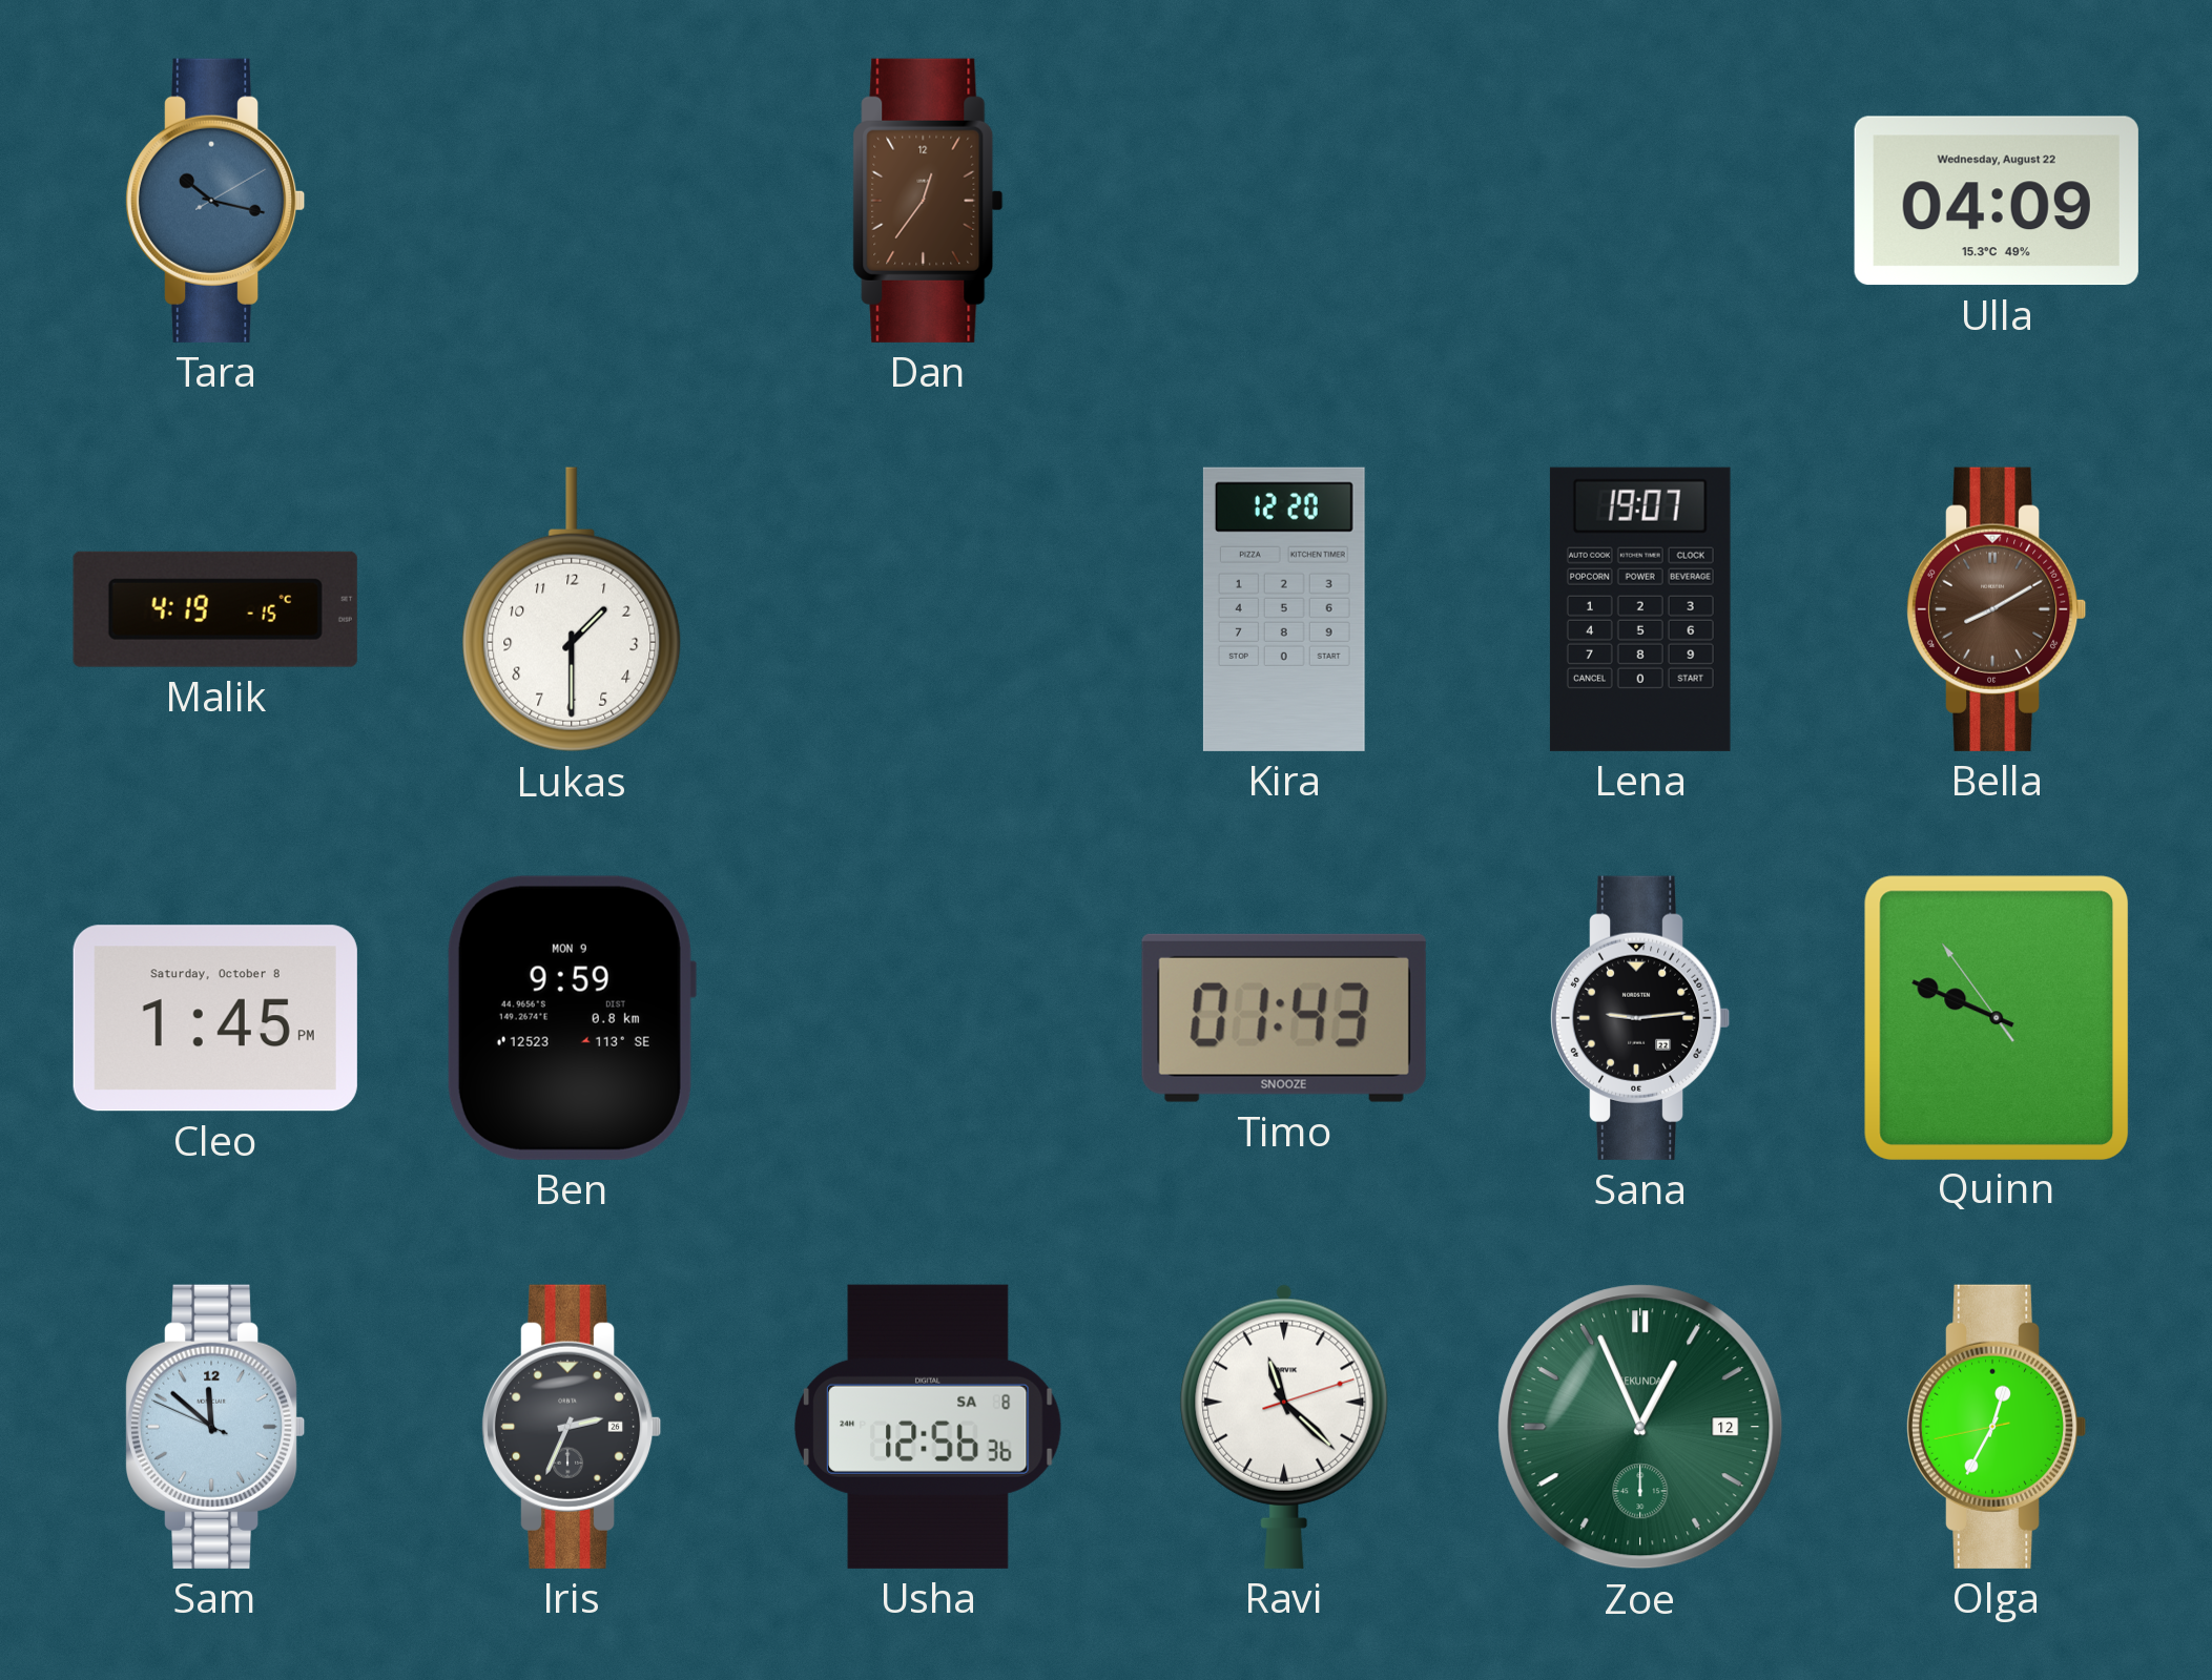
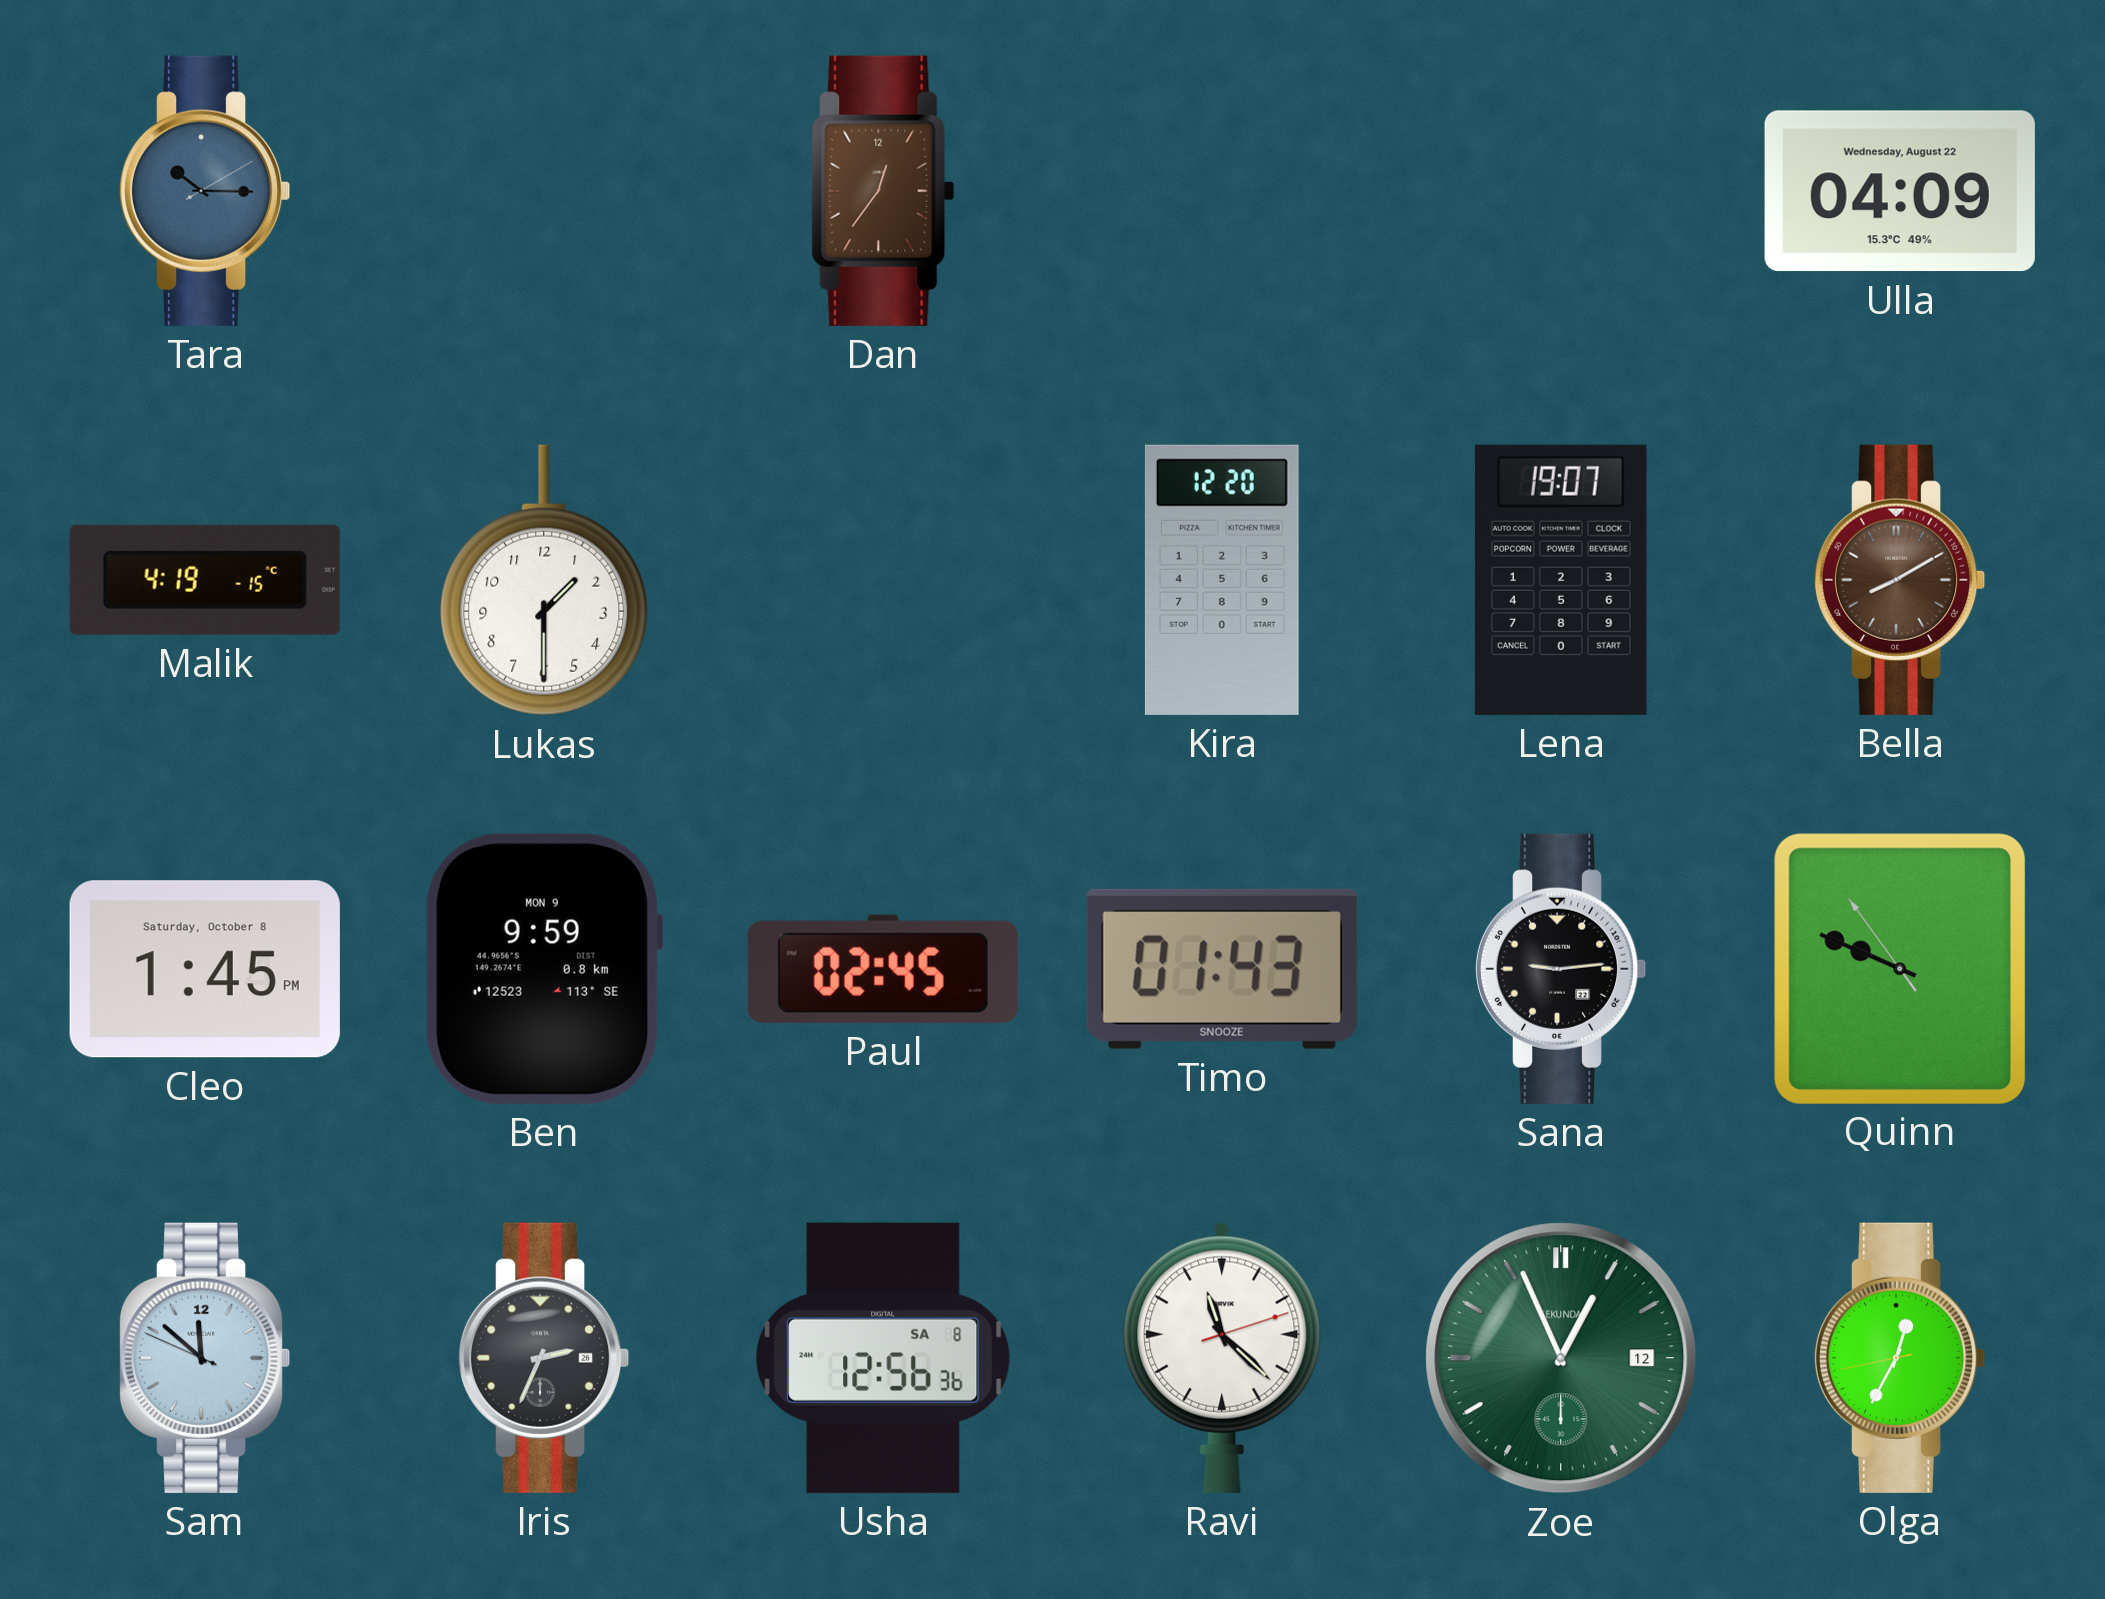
Tara: 10:17 -> 10:15
Paul: none -> 02:45
